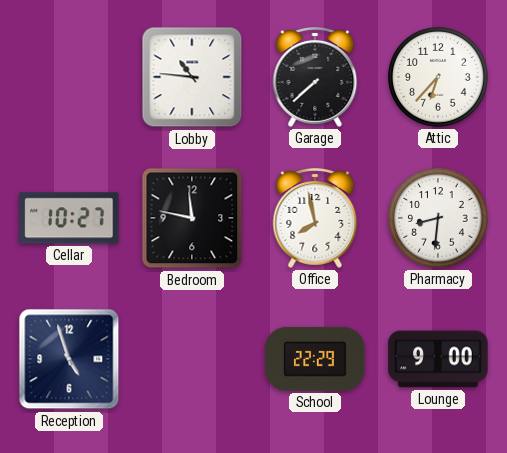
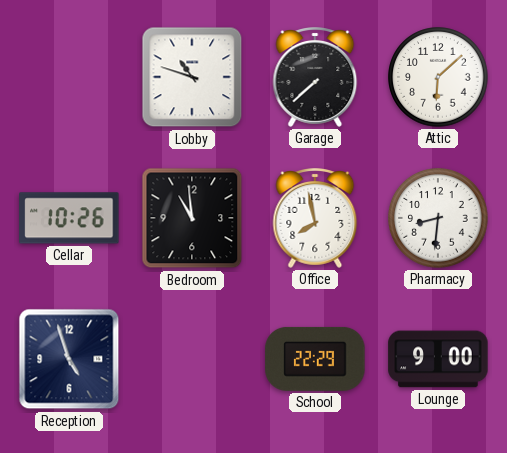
Lobby: 10:46 -> 10:48
Attic: 6:37 -> 6:08
Cellar: 10:27 -> 10:26
Bedroom: 11:47 -> 10:59
